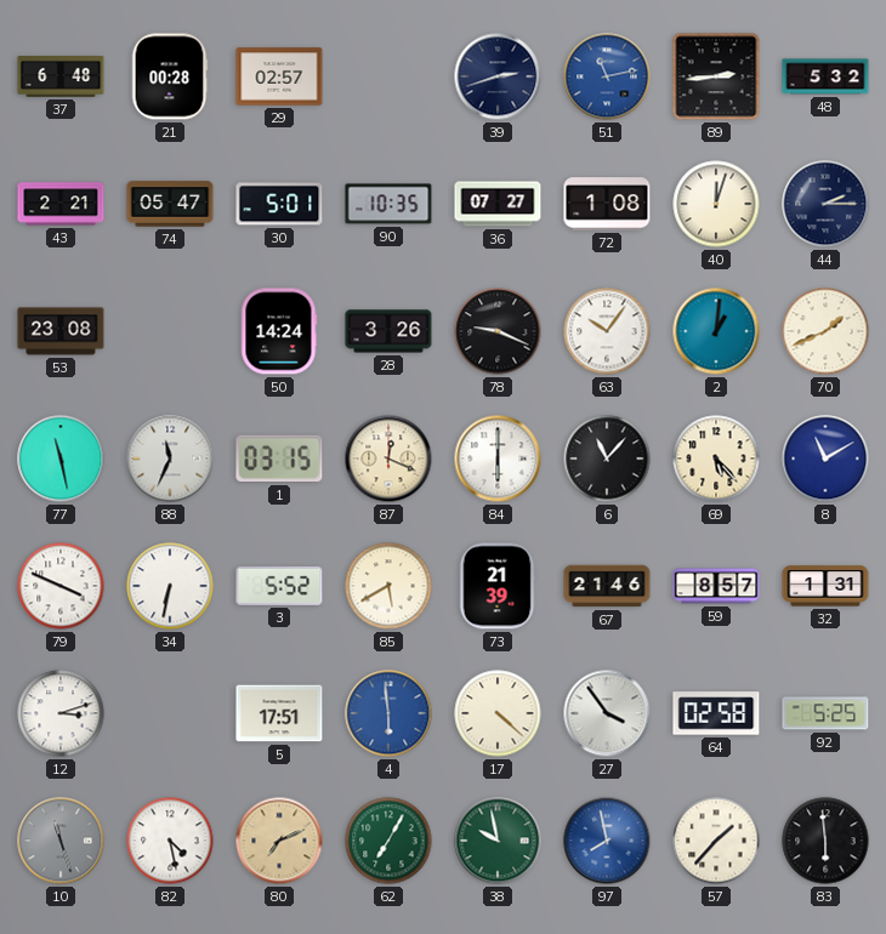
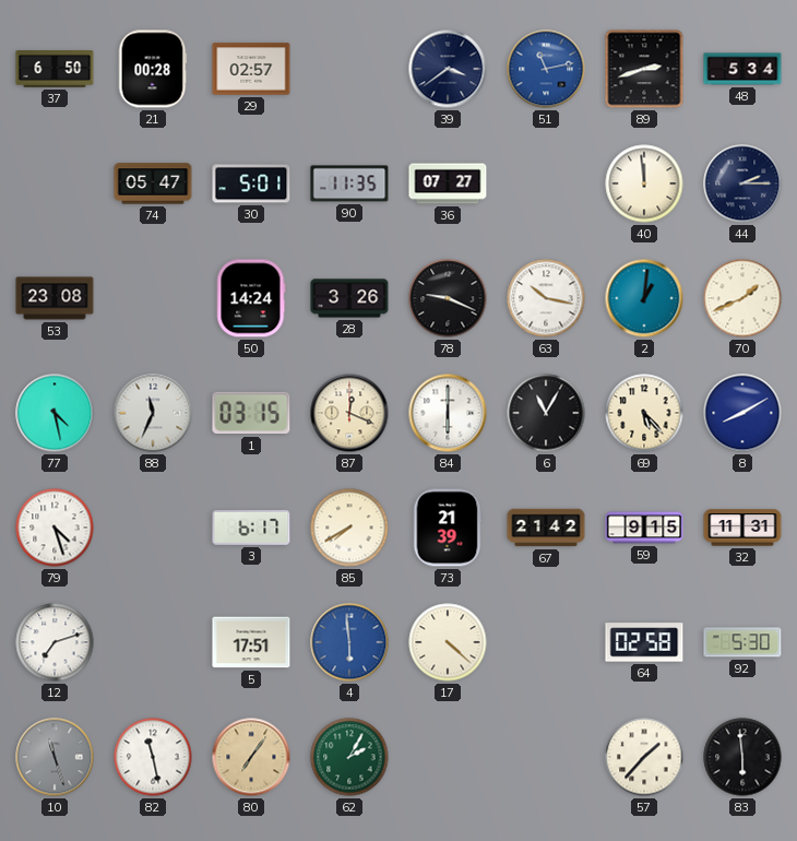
37: 6:48 -> 6:50
39: 2:42 -> 3:39
89: 2:44 -> 2:42
48: 5:32 -> 5:34
43: 2:21 -> none
90: 10:35 -> 11:35
72: 1:08 -> none
40: 12:03 -> 11:59
63: 10:06 -> 10:17
77: 11:28 -> 4:28
6: 11:07 -> 11:05
8: 11:10 -> 8:10
79: 3:49 -> 4:27
34: 6:32 -> none
3: 5:52 -> 6:17
85: 5:40 -> 7:40
67: 21:46 -> 21:42
59: 8:57 -> 9:15
32: 1:31 -> 11:31
12: 3:12 -> 7:12
27: 3:54 -> none
92: 5:25 -> 5:30
82: 4:28 -> 11:28
80: 7:11 -> 7:06
62: 7:05 -> 2:05
38: 9:58 -> none
97: 7:58 -> none
